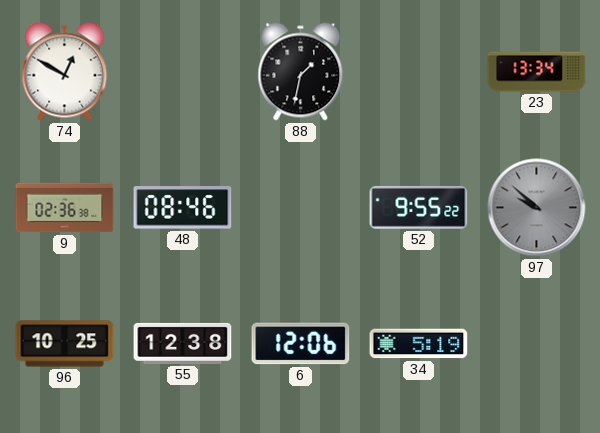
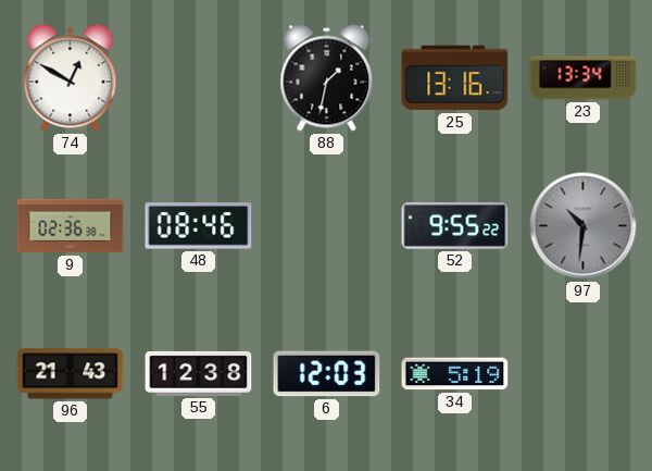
25: none -> 13:16
97: 9:52 -> 10:31
96: 10:25 -> 21:43
6: 12:06 -> 12:03
